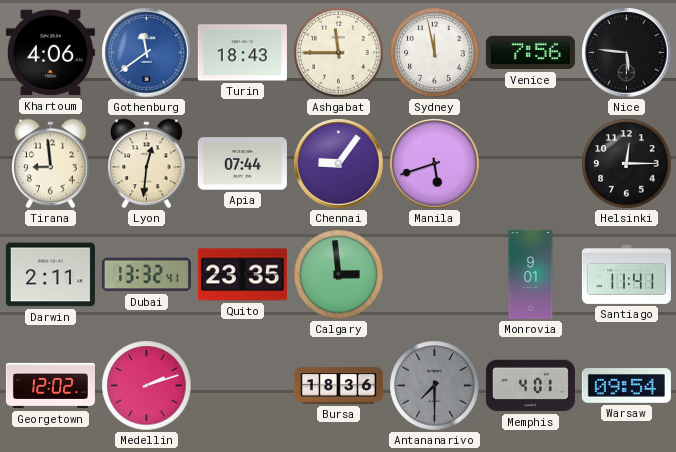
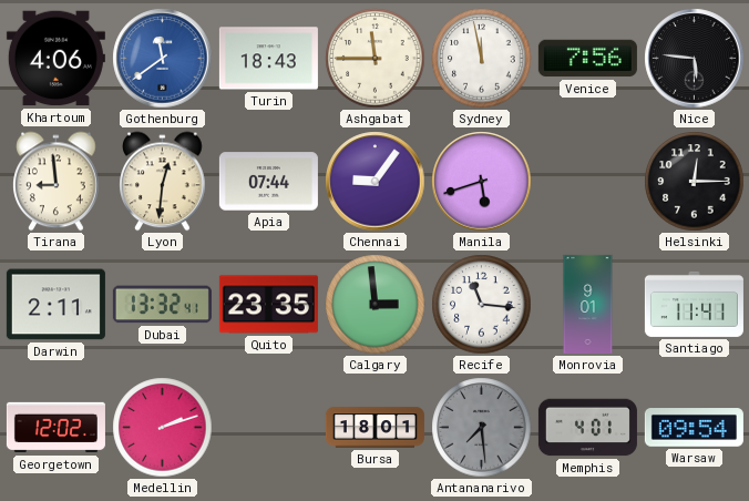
Recife: none -> 11:16
Bursa: 18:36 -> 18:01
Antananarivo: 7:30 -> 7:29
